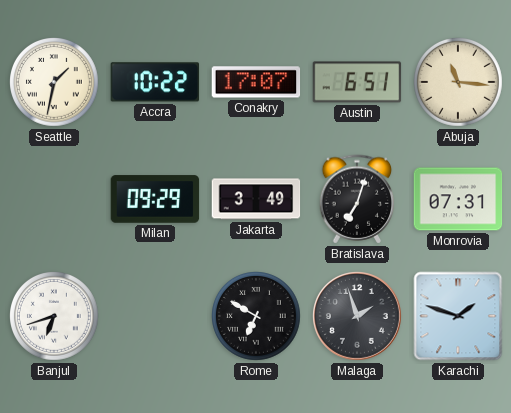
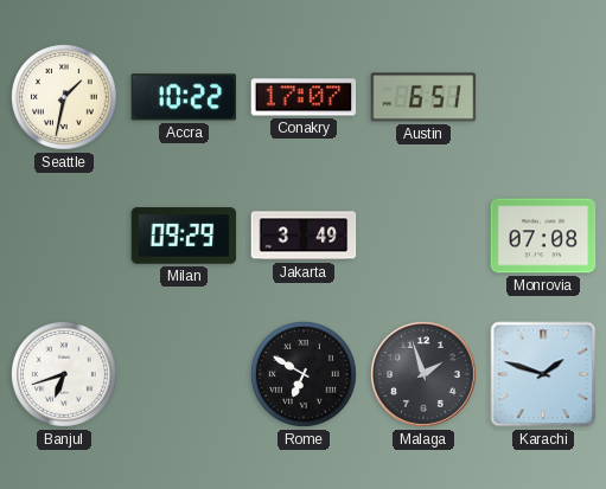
Abuja: 11:16 -> none
Bratislava: 7:03 -> none
Monrovia: 07:31 -> 07:08
